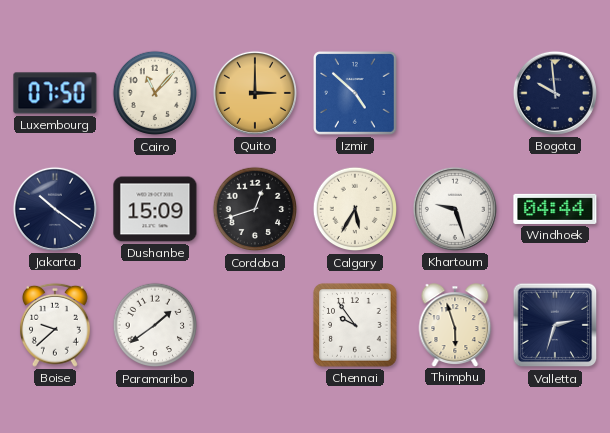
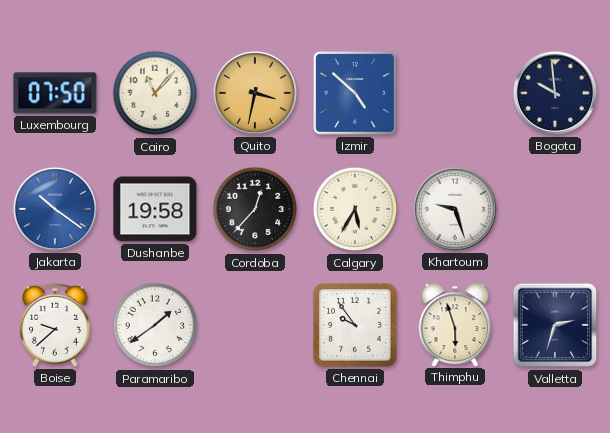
Quito: 3:00 -> 3:32
Jakarta dial: navy -> blue
Dushanbe: 15:09 -> 19:58
Cordoba: 12:42 -> 12:37
Windhoek: 04:44 -> none
